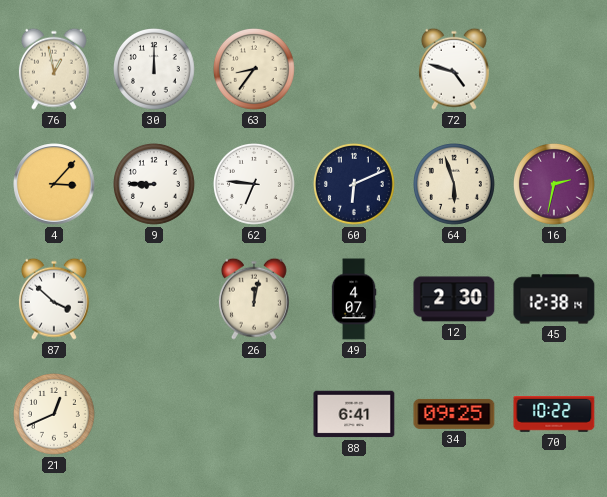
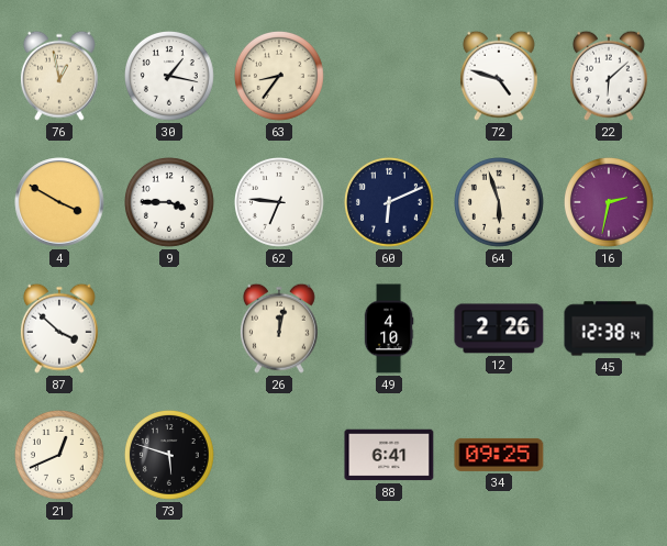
30: 12:00 -> 1:17
22: none -> 6:08
4: 3:07 -> 3:50
9: 8:45 -> 3:45
49: 4:07 -> 4:10
12: 2:30 -> 2:26
73: none -> 5:48
70: 10:22 -> none
